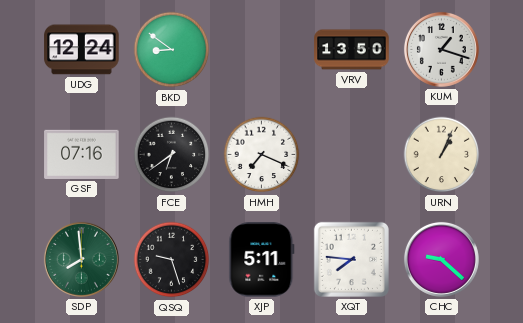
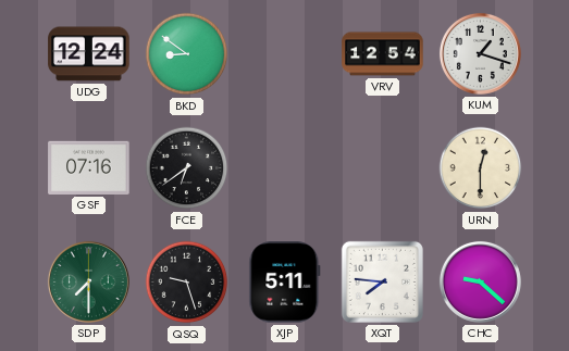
VRV: 13:50 -> 12:54
HMH: 7:19 -> none
URN: 1:04 -> 12:30
SDP: 7:59 -> 7:30
